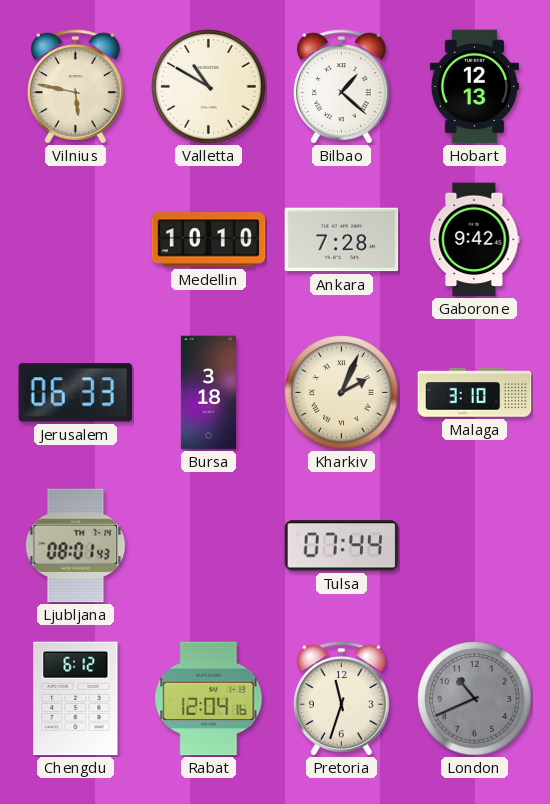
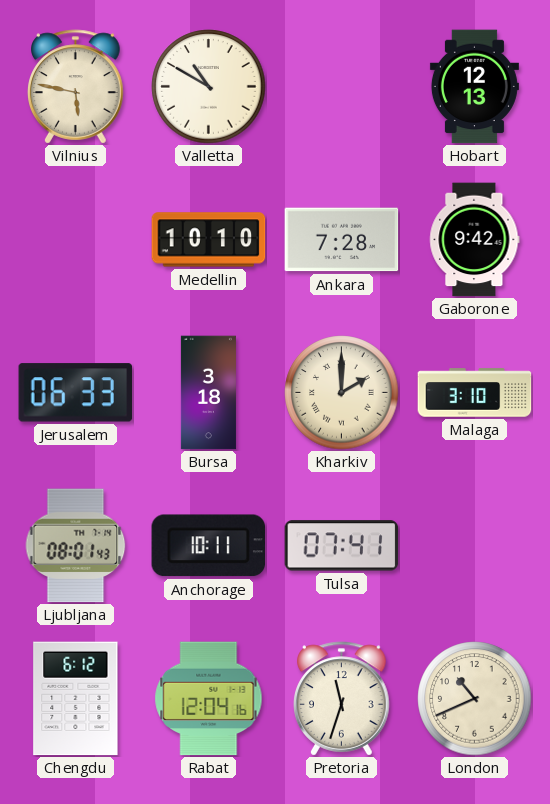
Bilbao: 1:22 -> none
Kharkiv: 2:04 -> 2:00
Anchorage: none -> 10:11
Tulsa: 07:44 -> 07:41
London dial: grey -> cream
